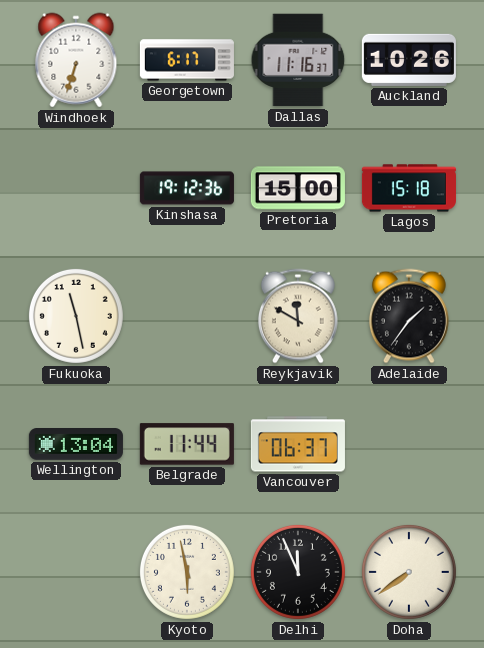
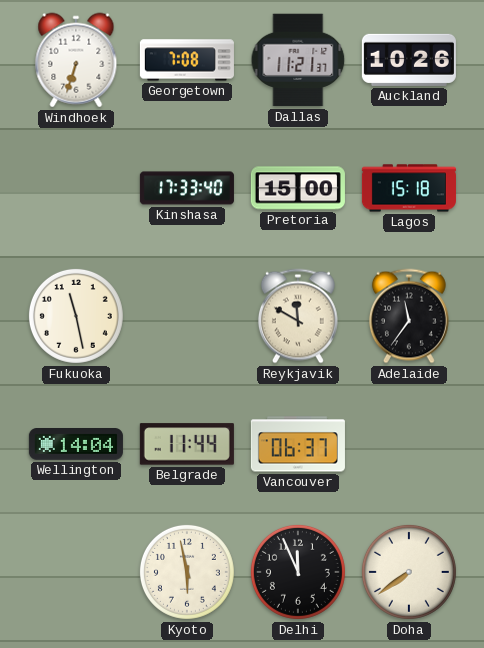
Georgetown: 6:17 -> 7:08
Dallas: 11:16 -> 11:21
Kinshasa: 19:12 -> 17:33
Adelaide: 1:36 -> 11:36
Wellington: 13:04 -> 14:04
